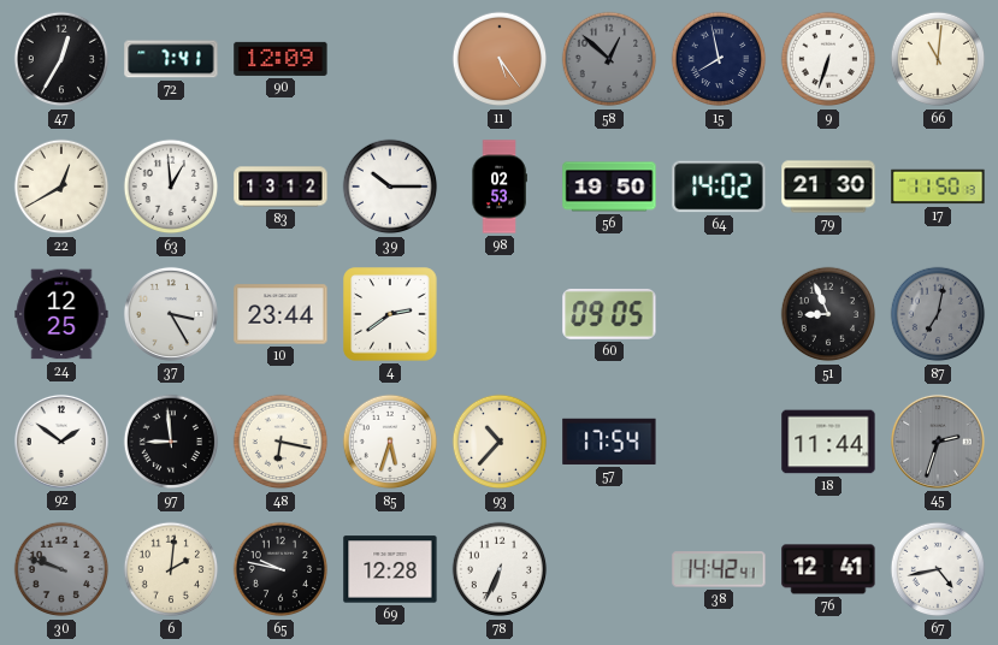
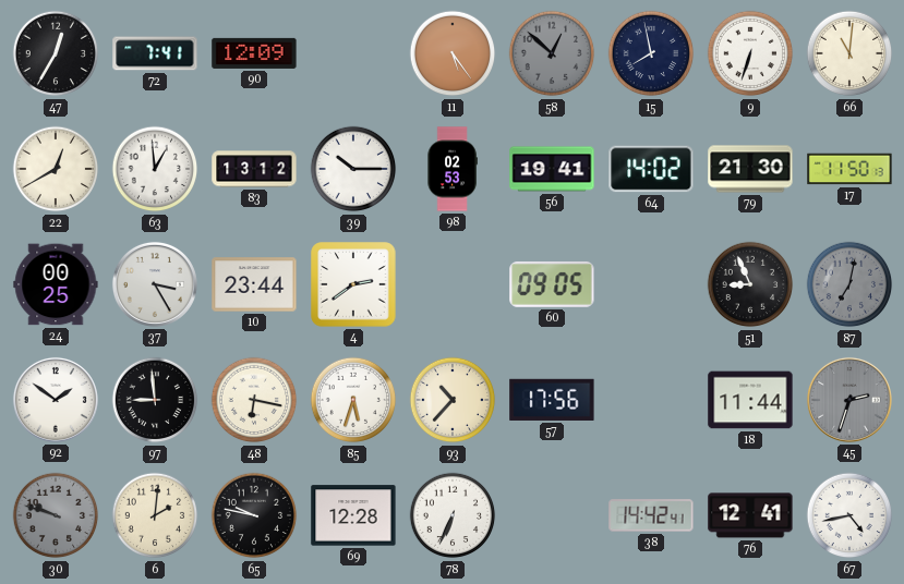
56: 19:50 -> 19:41
24: 12:25 -> 00:25
57: 17:54 -> 17:56
